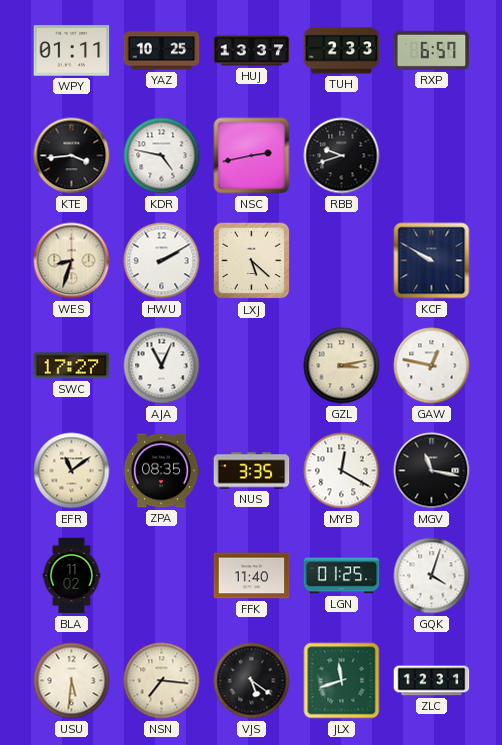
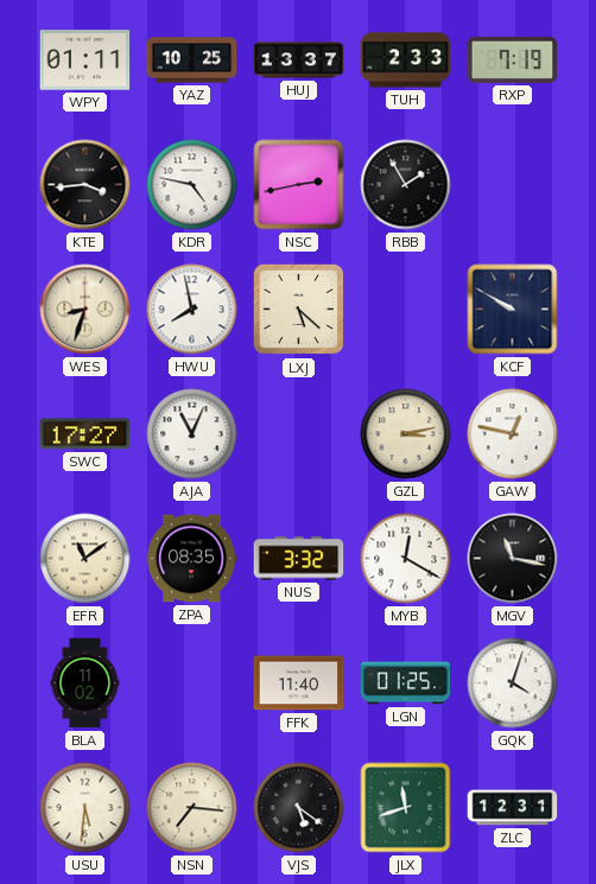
RXP: 6:57 -> 7:19
RBB: 9:42 -> 1:55
HWU: 2:10 -> 7:58
NUS: 3:35 -> 3:32
